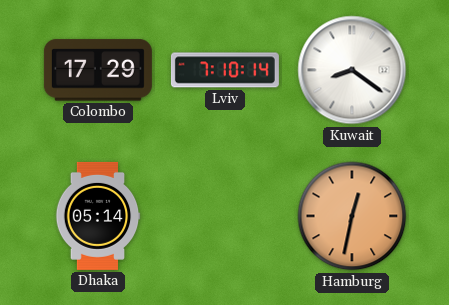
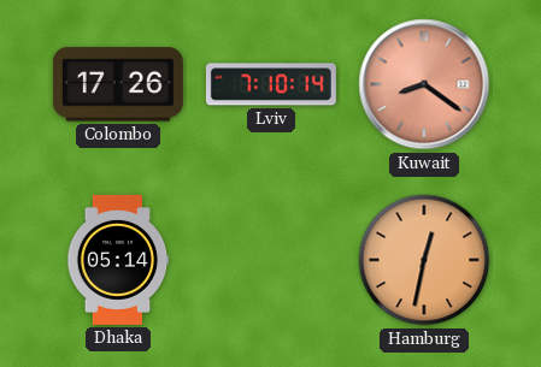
Colombo: 17:29 -> 17:26
Kuwait dial: white -> salmon
